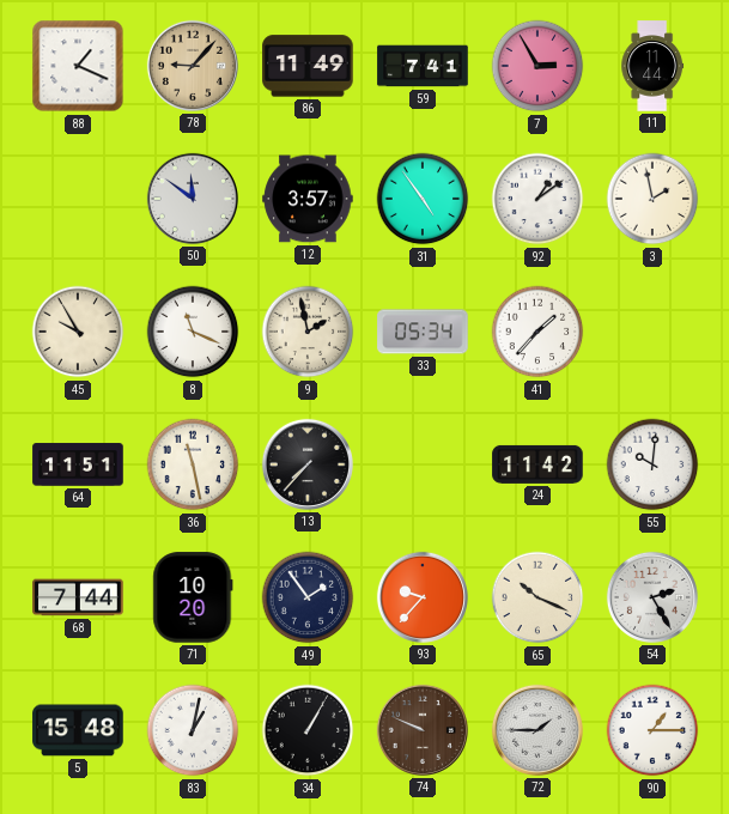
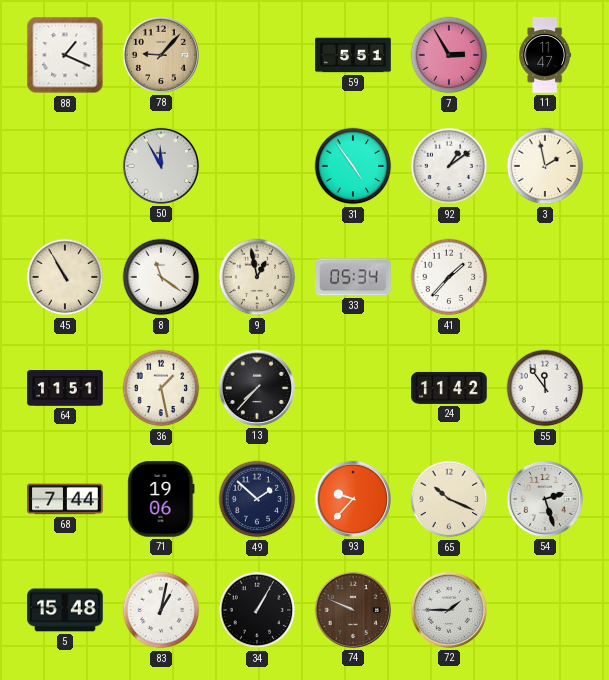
86: 11:49 -> none
59: 7:41 -> 5:51
11: 11:44 -> 11:47
50: 11:51 -> 11:55
12: 3:57 -> none
45: 9:55 -> 10:55
8: 11:19 -> 11:21
9: 1:58 -> 12:58
36: 11:28 -> 1:28
55: 10:01 -> 11:54
71: 10:20 -> 19:06
49: 1:54 -> 1:52
54: 2:25 -> 2:27
90: 1:15 -> none
